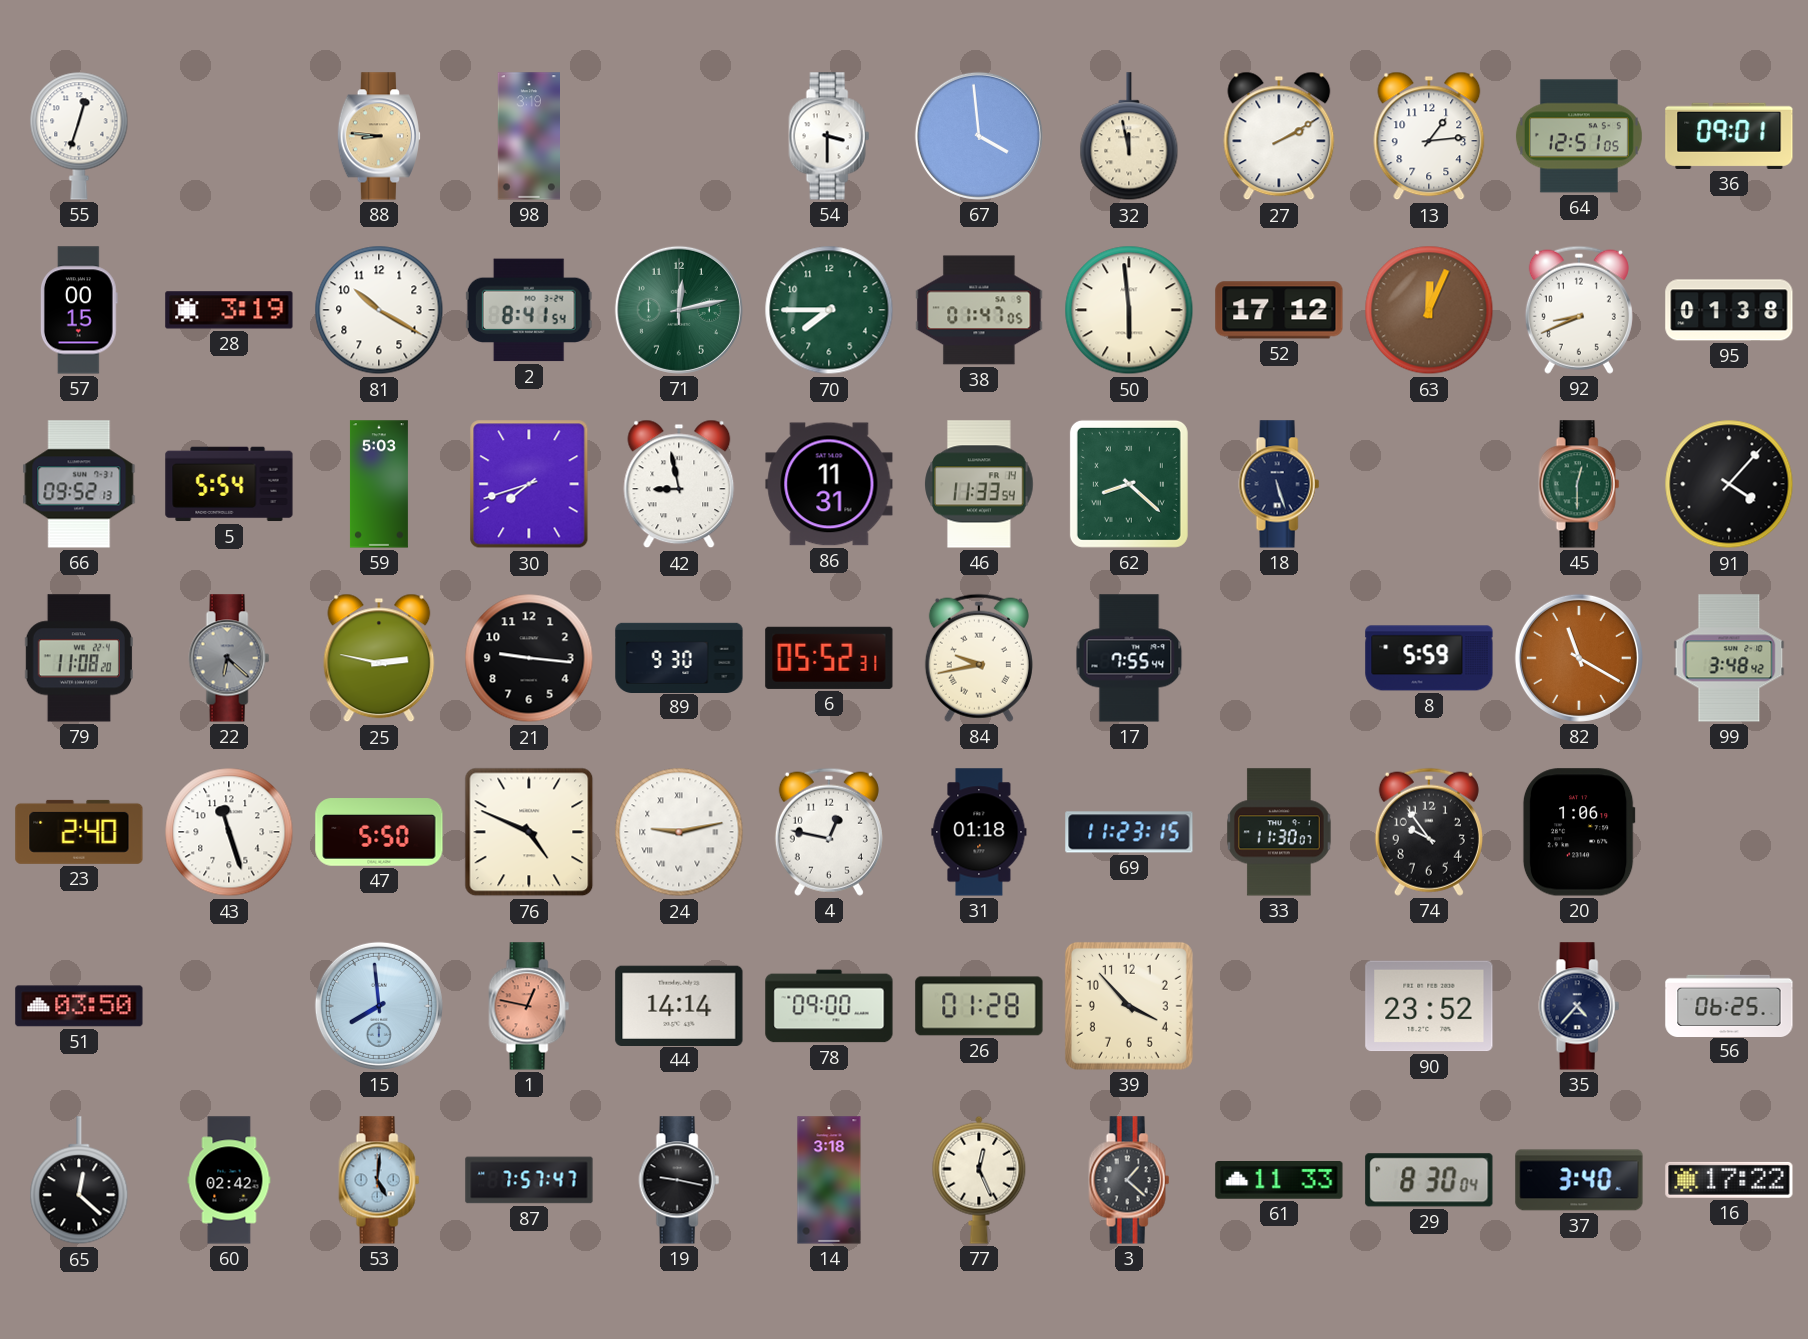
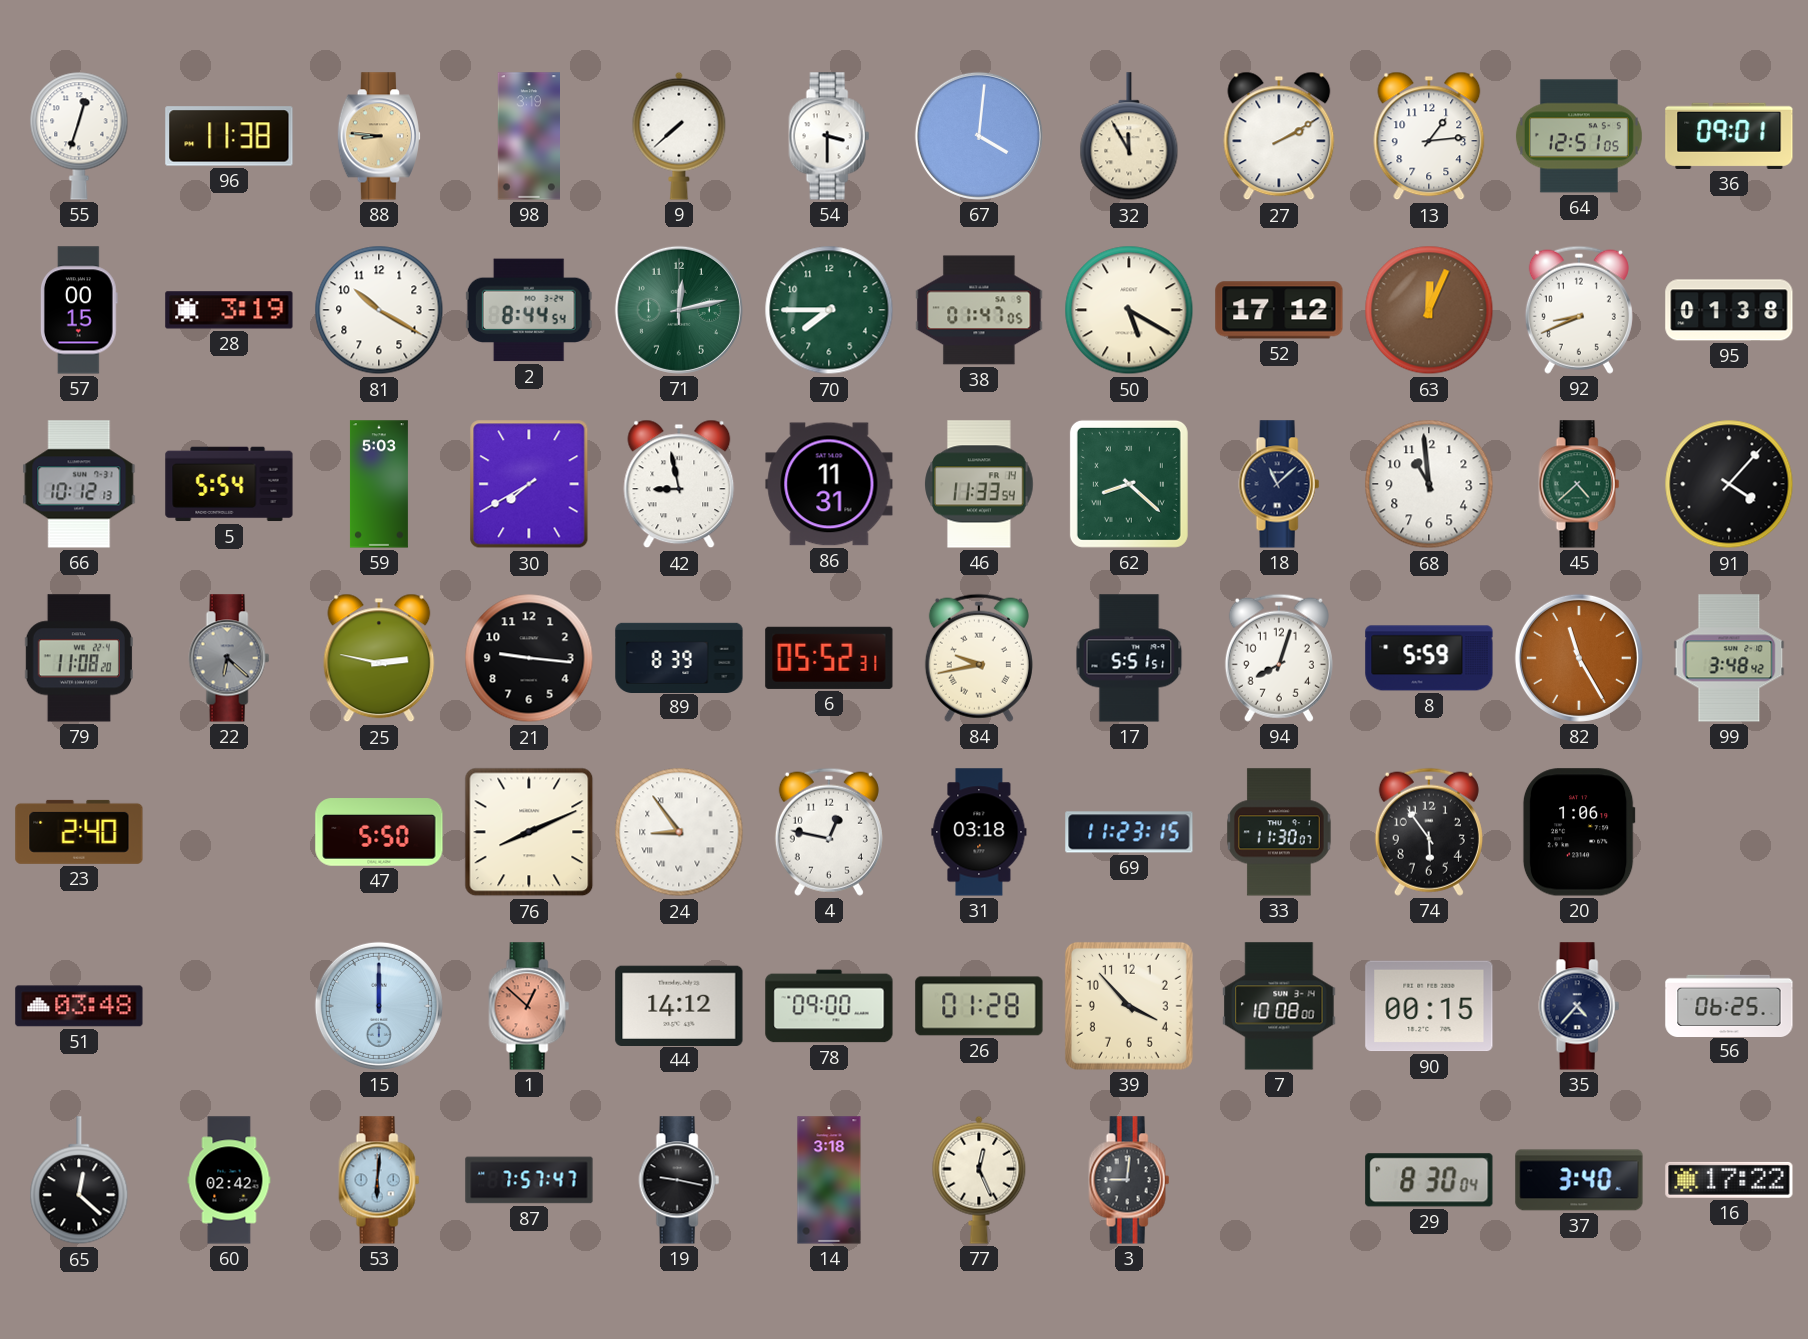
96: none -> 11:38
9: none -> 7:38
67: 3:59 -> 4:01
32: 11:58 -> 11:55
2: 8:41 -> 8:44
50: 5:59 -> 5:20
66: 09:52 -> 10:12
30: 7:42 -> 7:40
18: 5:27 -> 11:08
68: none -> 10:59
45: 12:30 -> 4:38
89: 9:30 -> 8:39
17: 7:55 -> 5:51
94: none -> 8:03
82: 11:20 -> 11:25
43: 11:27 -> none
76: 4:49 -> 8:11
24: 9:13 -> 8:54
31: 01:18 -> 03:18
74: 9:54 -> 5:54
51: 03:50 -> 03:48
15: 7:59 -> 12:00
1: 12:47 -> 12:52
44: 14:14 -> 14:12
7: none -> 10:08
90: 23:52 -> 00:15
53: 5:01 -> 6:01
3: 1:22 -> 9:01
61: 11:33 -> none
